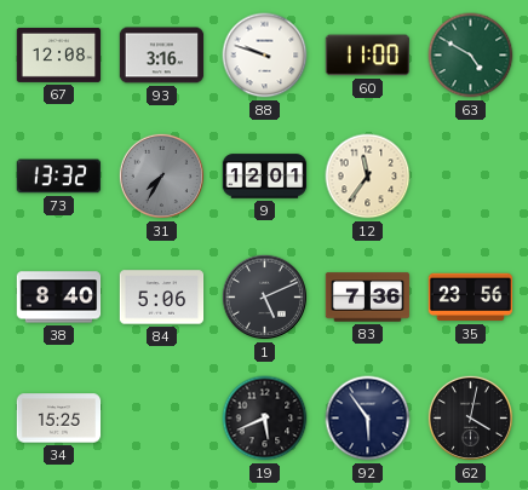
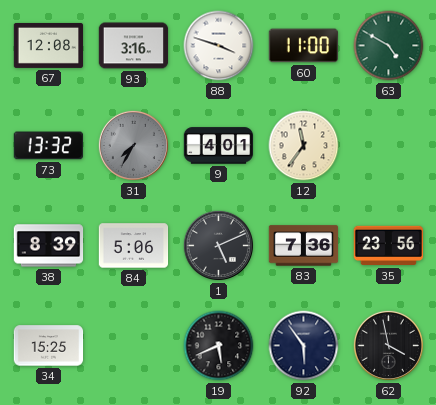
88: 9:48 -> 3:48
9: 12:01 -> 4:01
38: 8:40 -> 8:39
62: 4:02 -> 3:58
